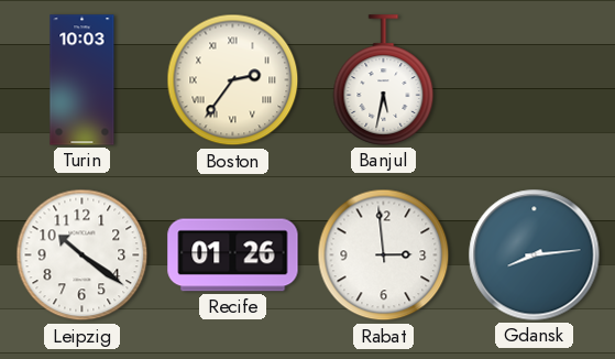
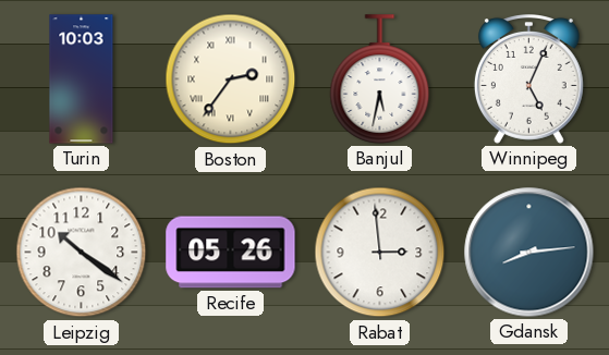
Winnipeg: none -> 5:04
Recife: 01:26 -> 05:26
